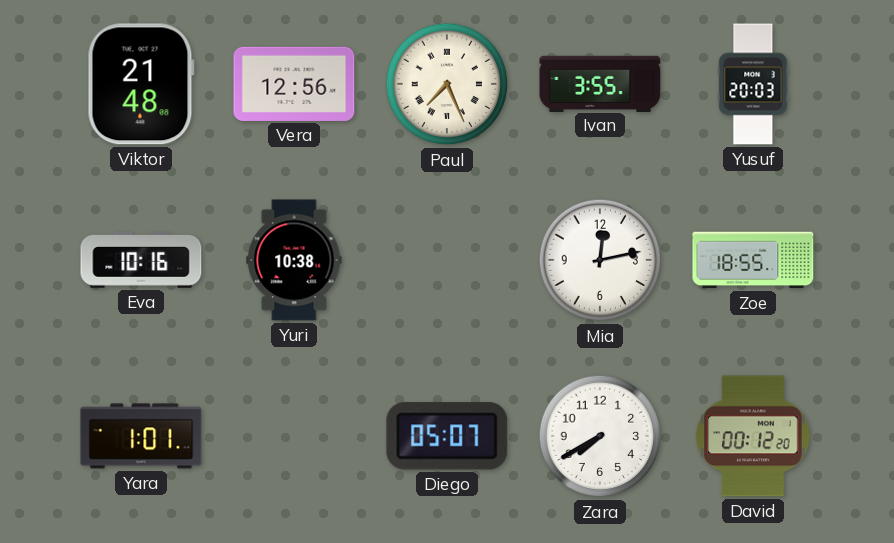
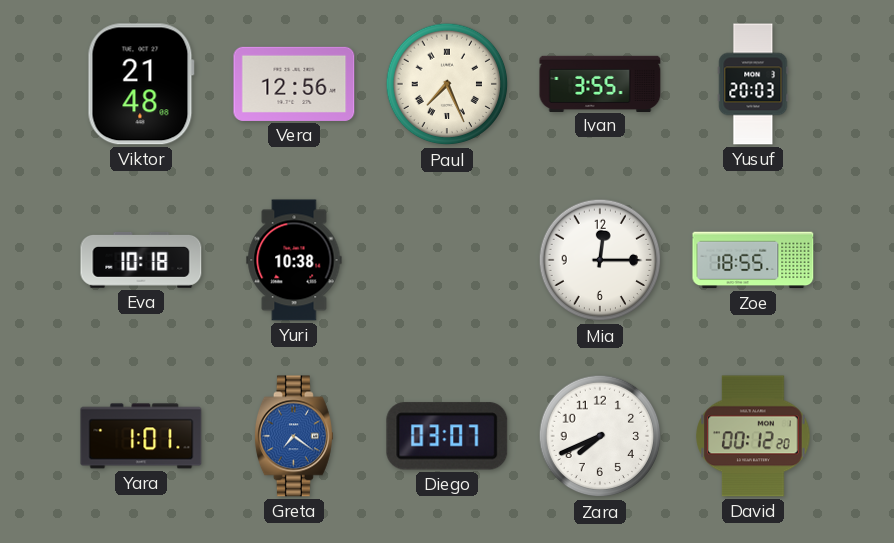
Eva: 10:16 -> 10:18
Mia: 12:13 -> 12:15
Greta: none -> 7:21
Diego: 05:07 -> 03:07
Zara: 7:40 -> 7:41
